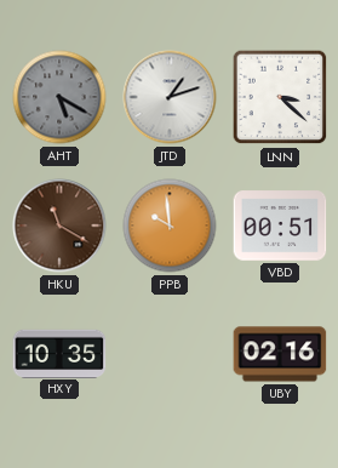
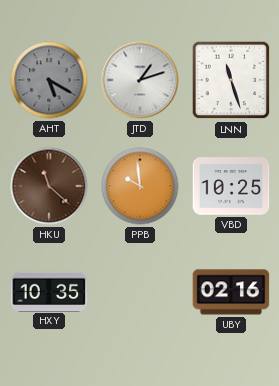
LNN: 3:22 -> 11:27
HKU: 11:20 -> 11:22
VBD: 00:51 -> 10:25
